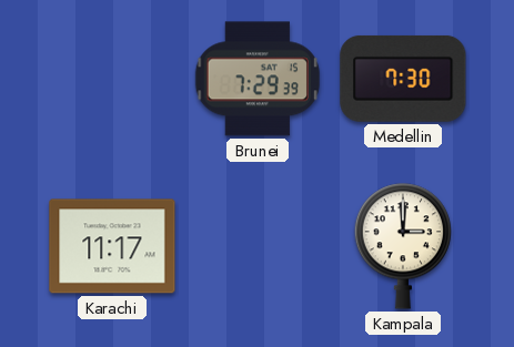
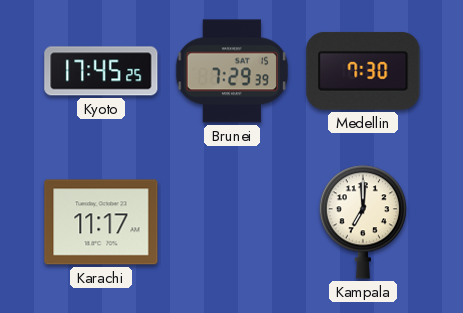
Kyoto: none -> 17:45
Kampala: 3:00 -> 7:00
